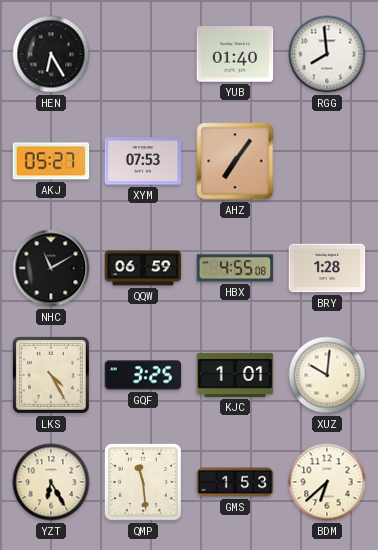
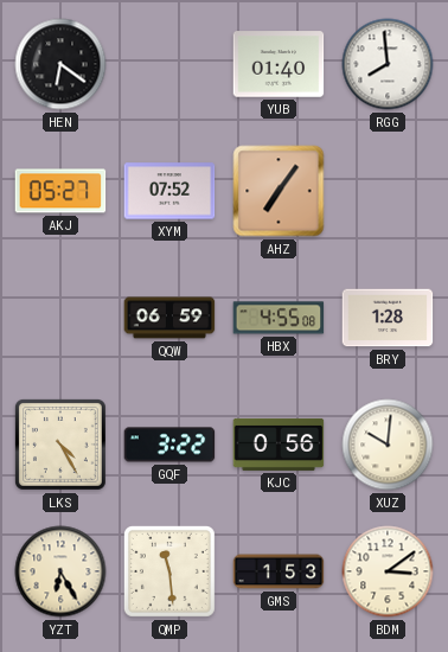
HEN: 6:25 -> 6:21
XYM: 07:53 -> 07:52
NHC: 11:10 -> none
GQF: 3:25 -> 3:22
KJC: 1:01 -> 0:56
BDM: 6:38 -> 3:09
